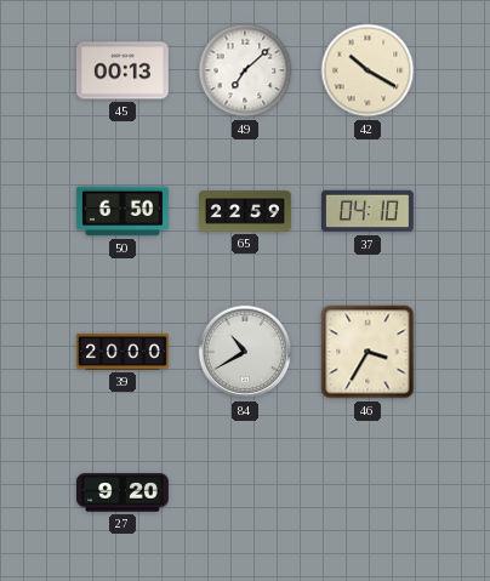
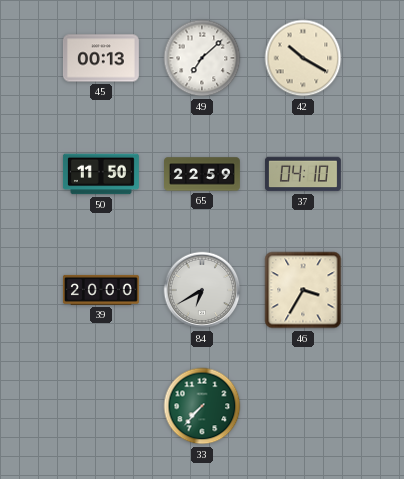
50: 6:50 -> 11:50
84: 10:40 -> 6:40
27: 9:20 -> none
33: none -> 7:37
